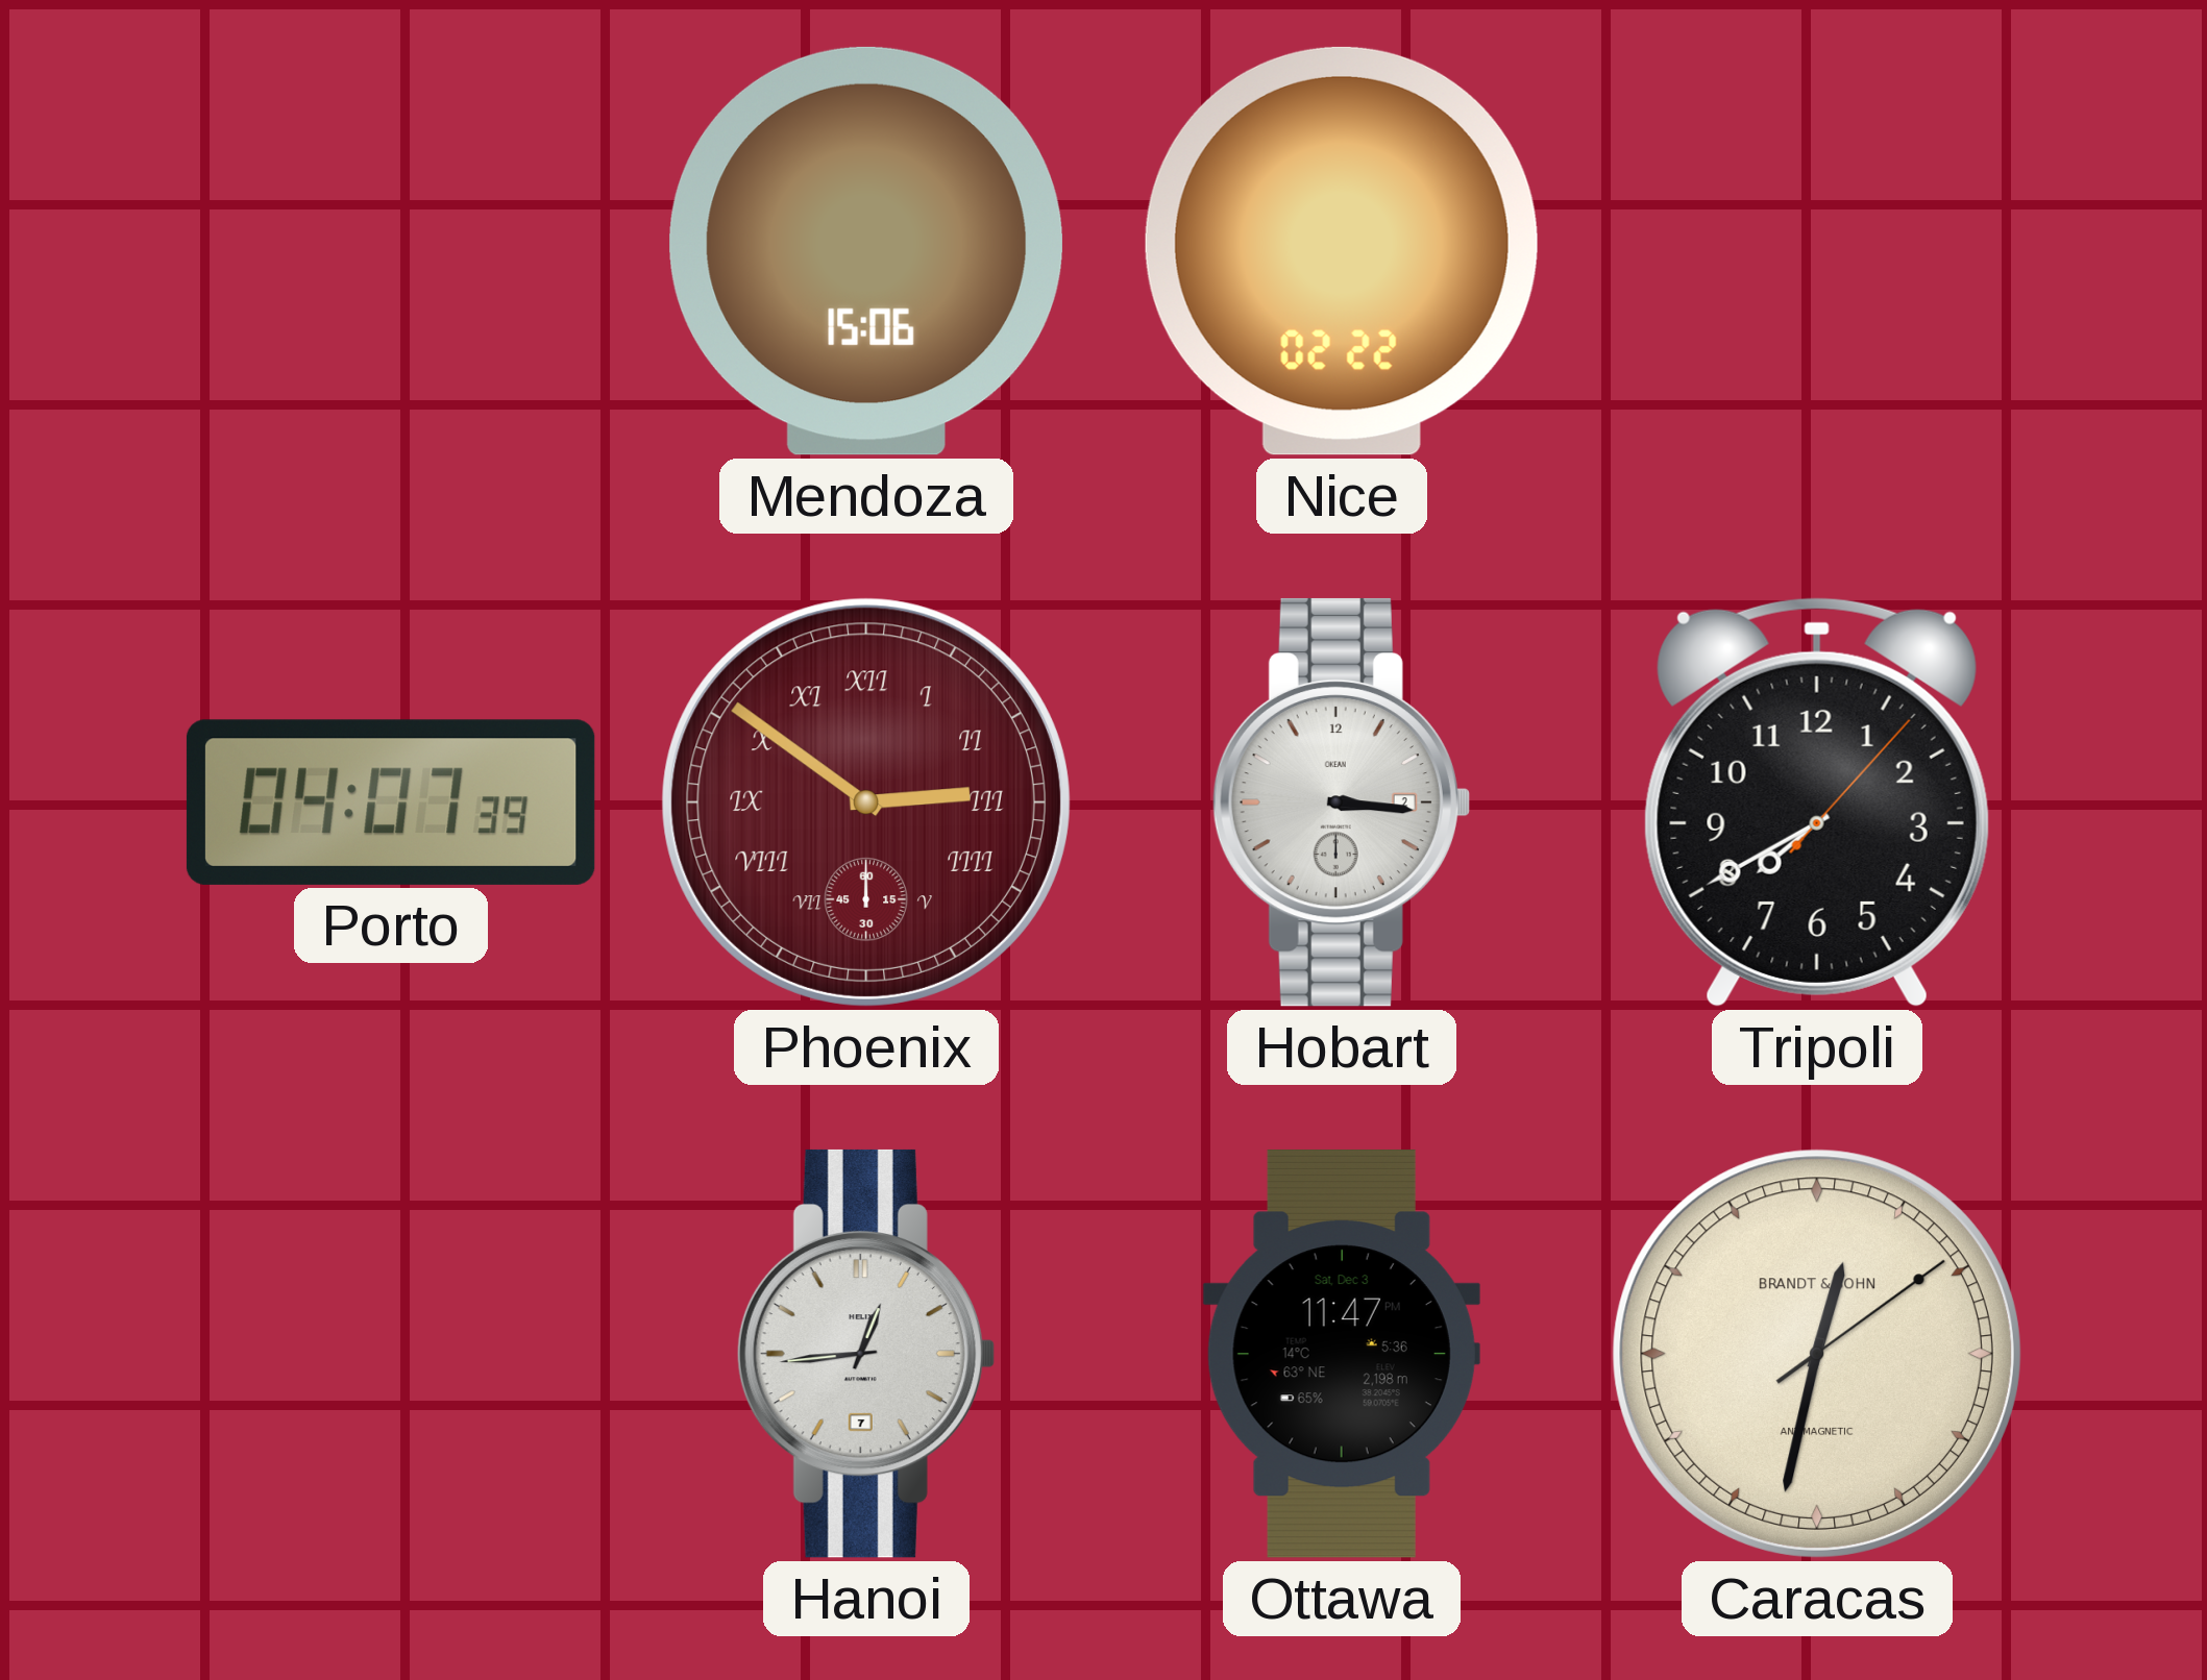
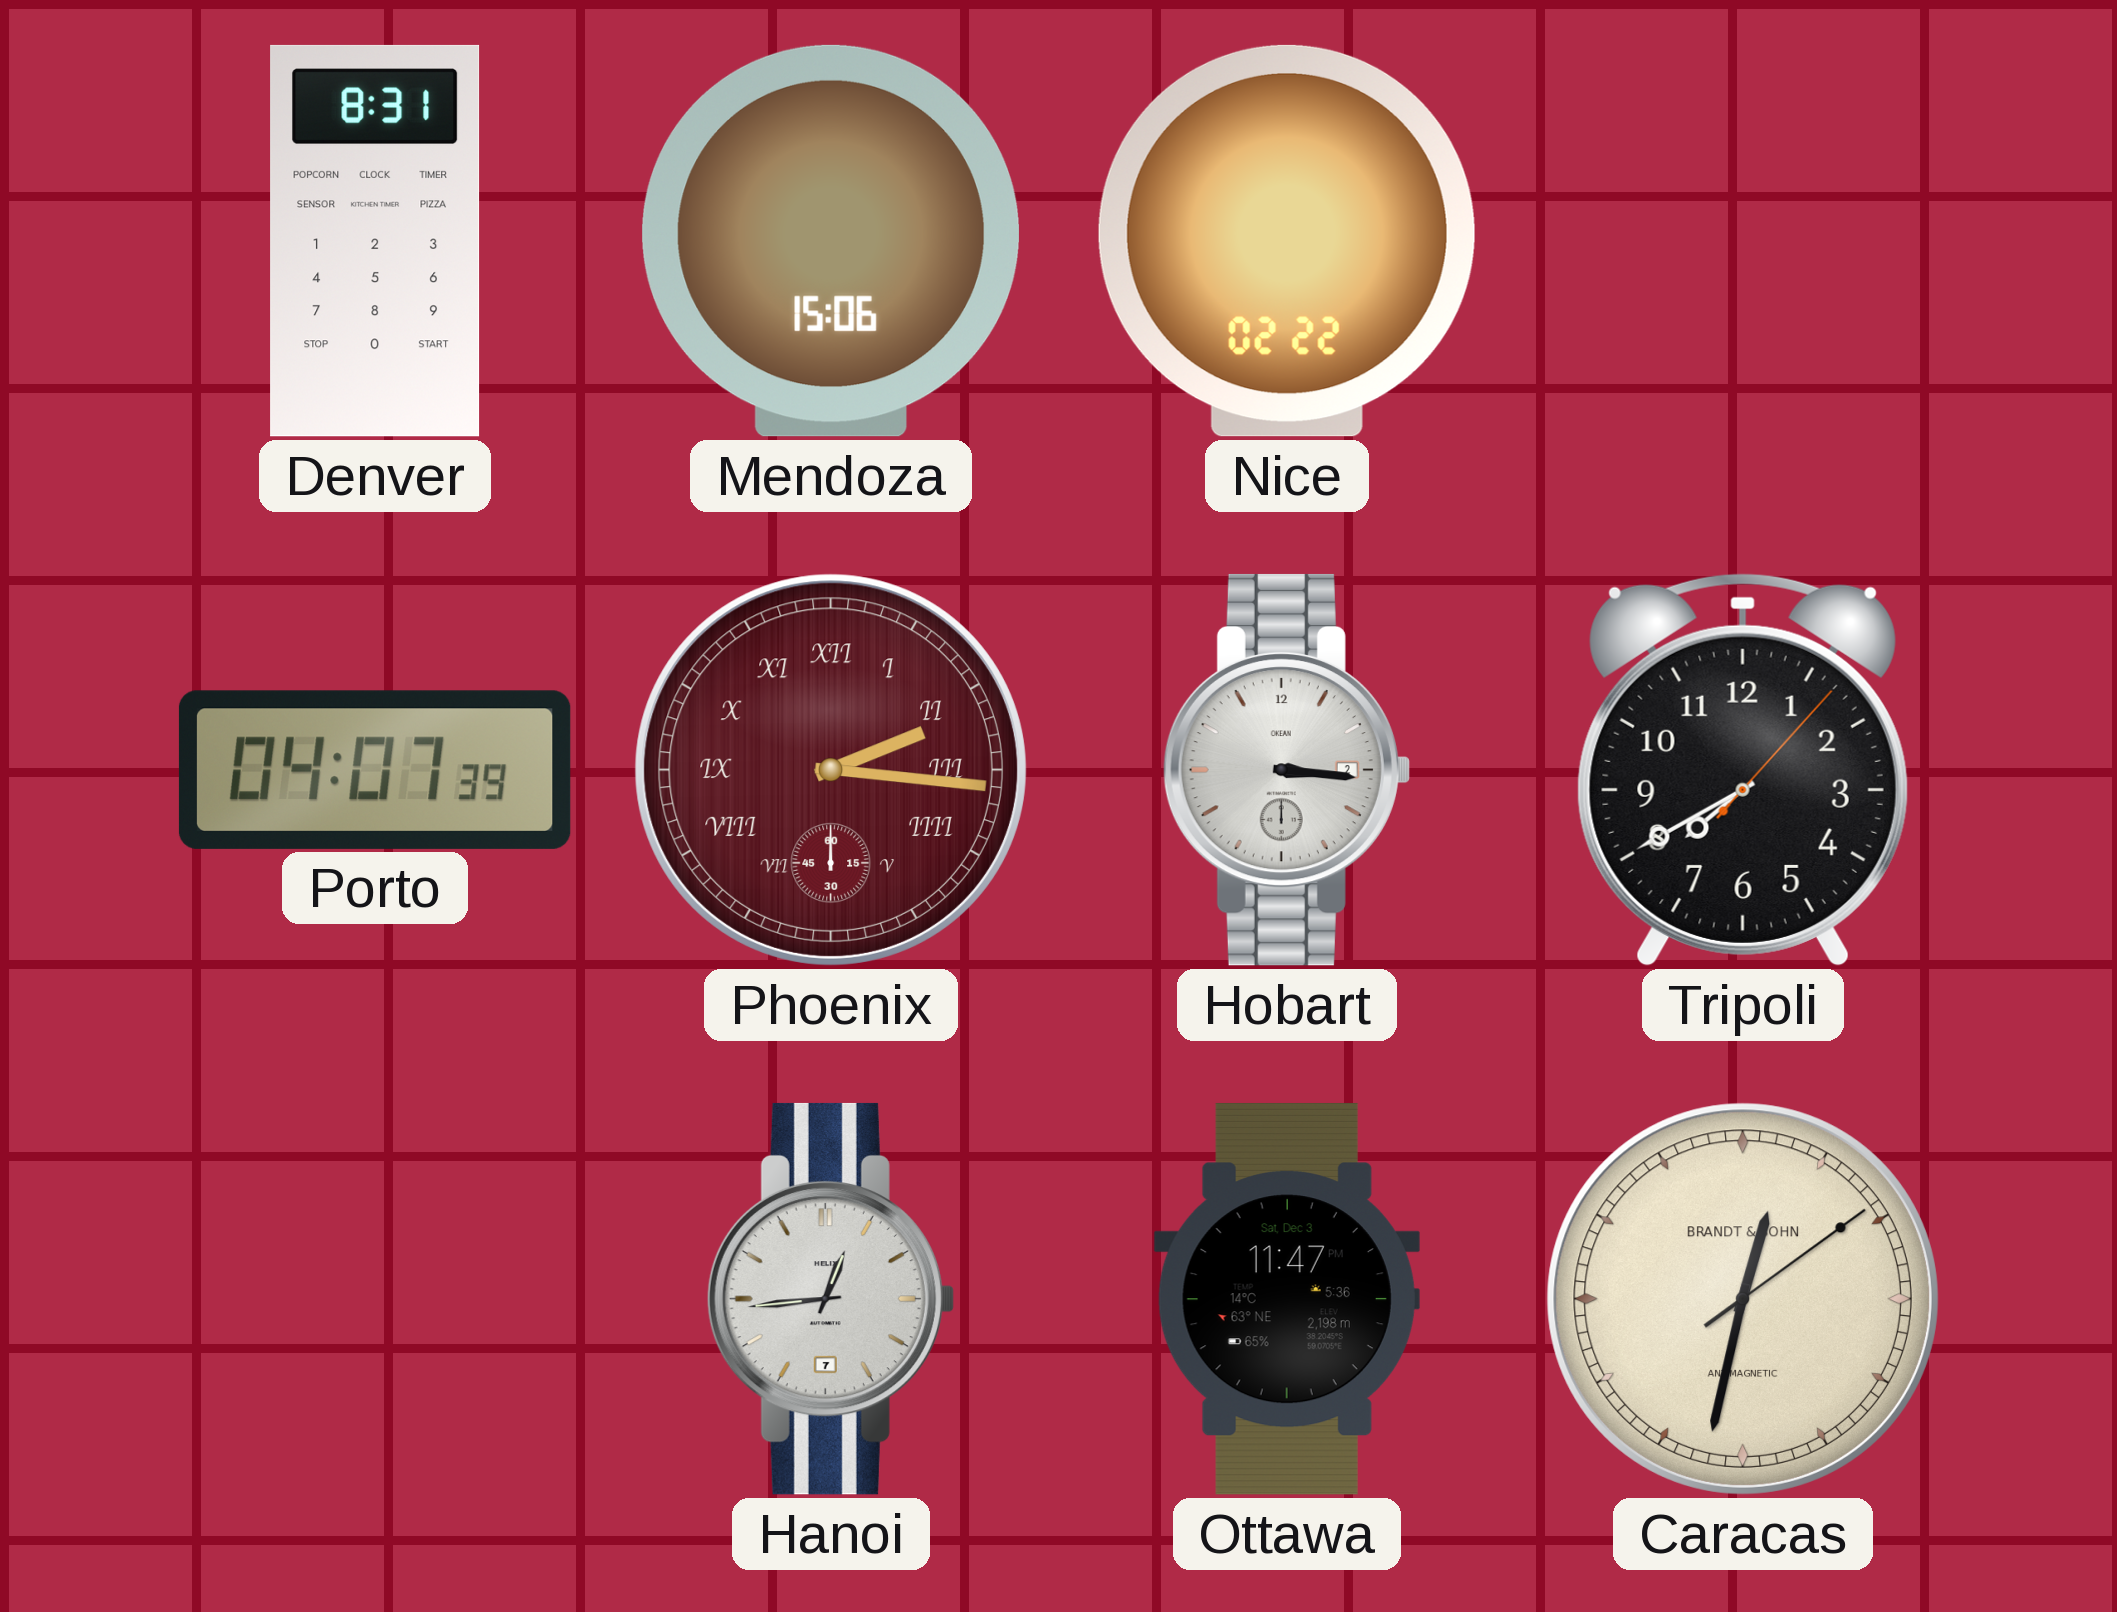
Denver: none -> 8:31
Phoenix: 2:51 -> 2:16
